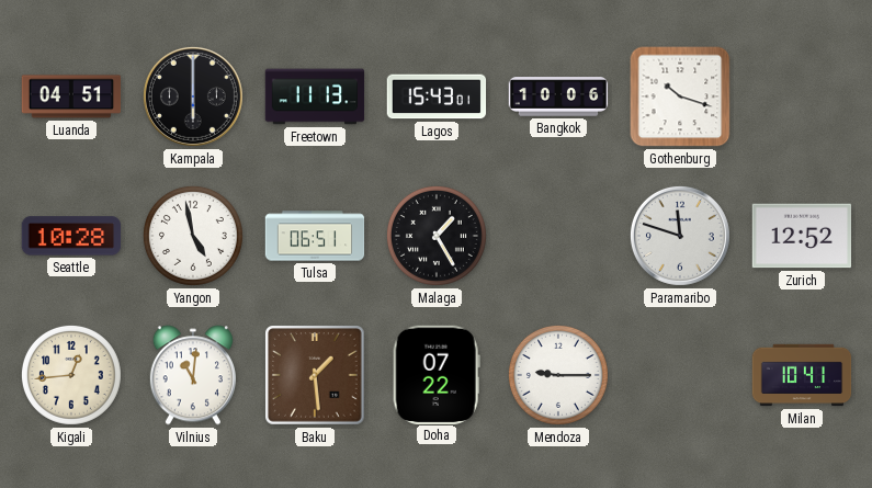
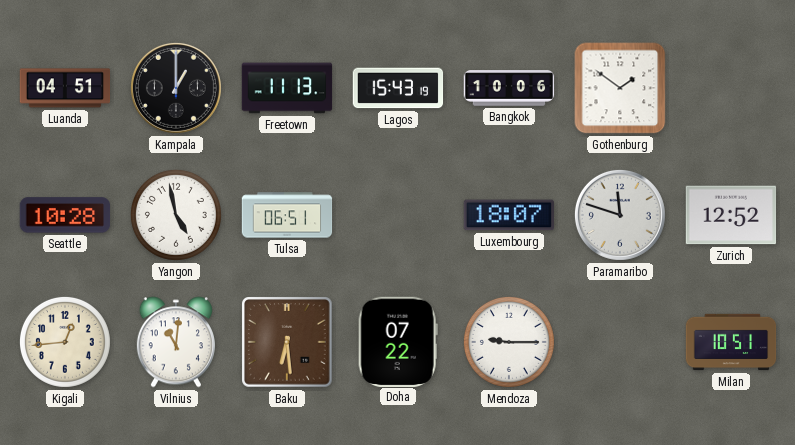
Kampala: 6:00 -> 1:00
Lagos: 15:43:01 -> 15:43:19
Gothenburg: 10:18 -> 1:51
Malaga: 1:25 -> none
Luxembourg: none -> 18:07
Baku: 1:29 -> 6:29
Milan: 10:41 -> 10:51
